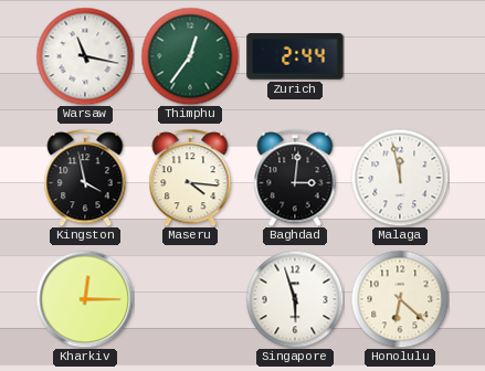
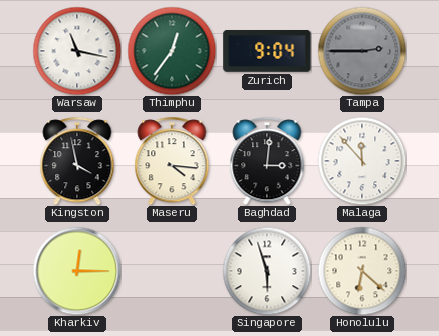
Zurich: 2:44 -> 9:04
Tampa: none -> 2:45
Malaga: 11:58 -> 11:53
